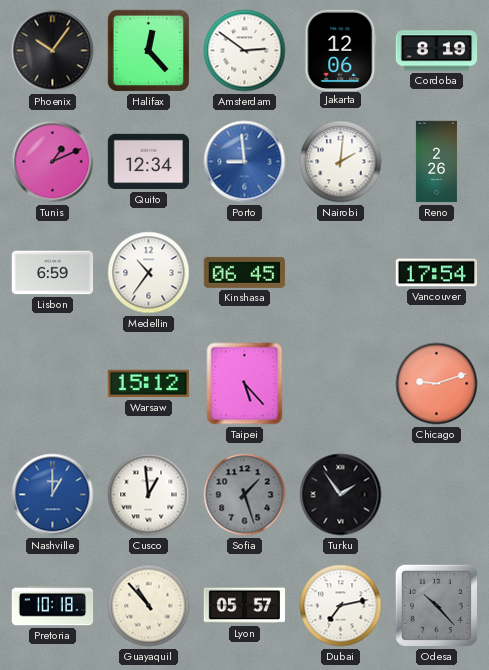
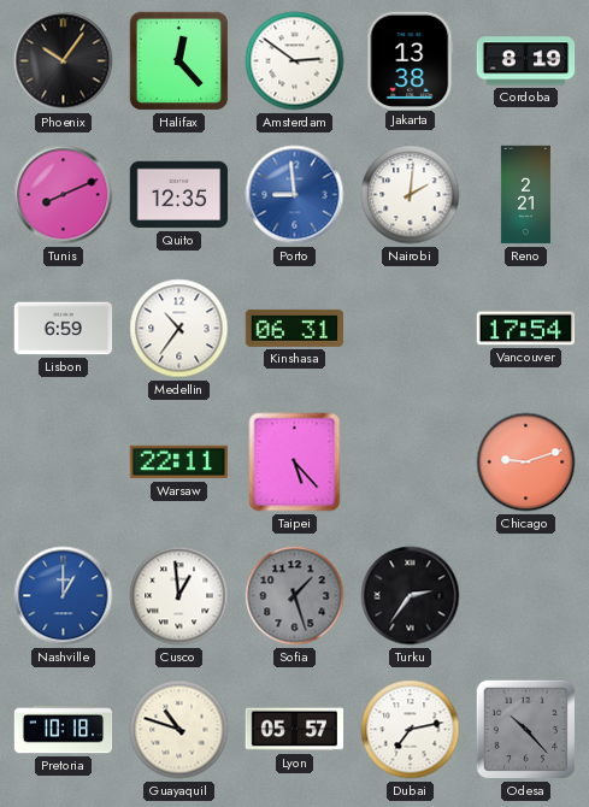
Jakarta: 12:06 -> 13:38
Tunis: 1:11 -> 8:11
Quito: 12:34 -> 12:35
Reno: 2:26 -> 2:21
Kinshasa: 06:45 -> 06:31
Warsaw: 15:12 -> 22:11
Turku: 1:54 -> 2:36
Guayaquil: 10:53 -> 10:48
